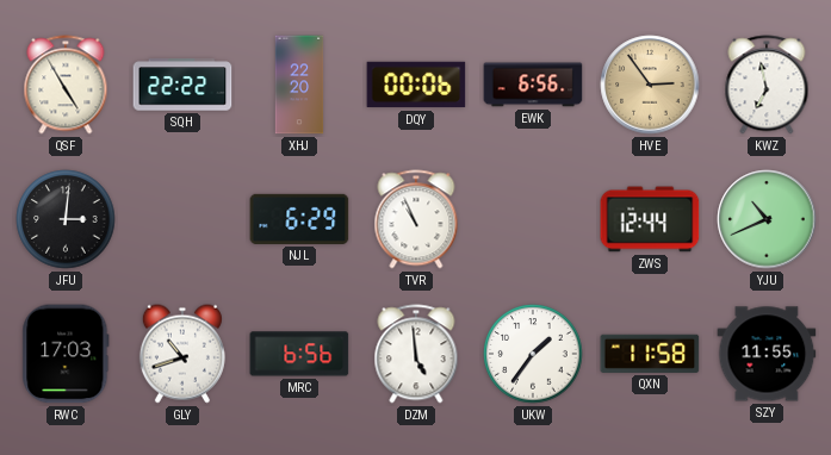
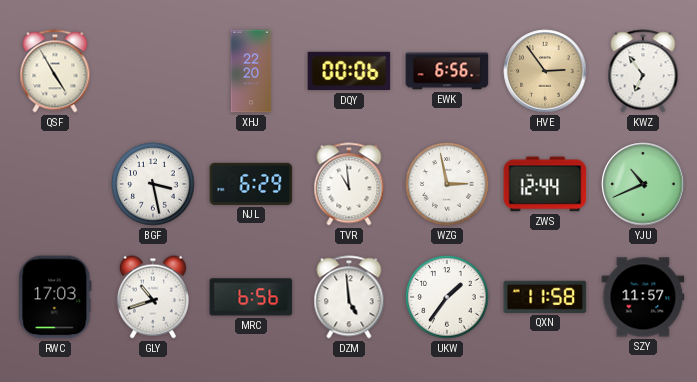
SQH: 22:22 -> none
KWZ: 6:58 -> 6:54
JFU: 3:01 -> none
BGF: none -> 3:28
TVR: 10:56 -> 10:59
WZG: none -> 2:58
SZY: 11:55 -> 11:57
